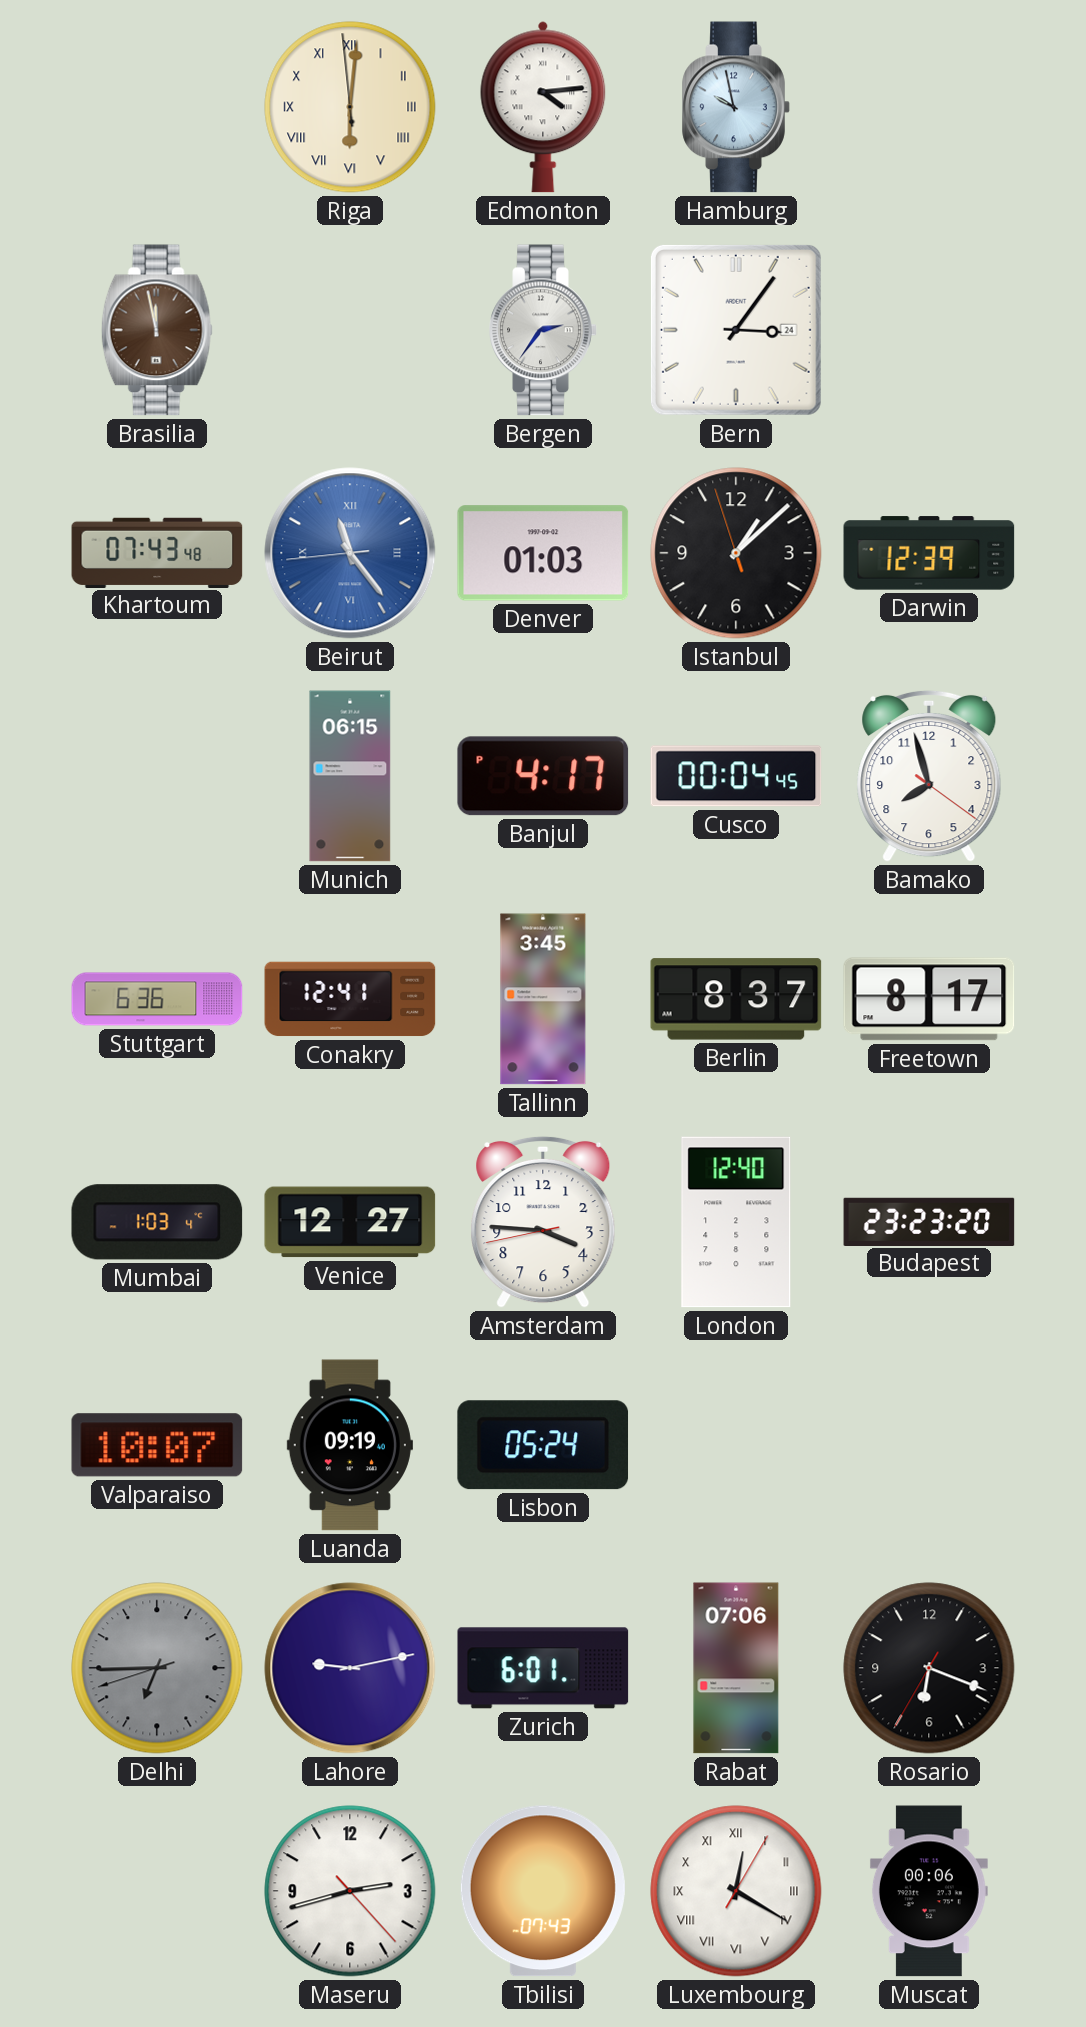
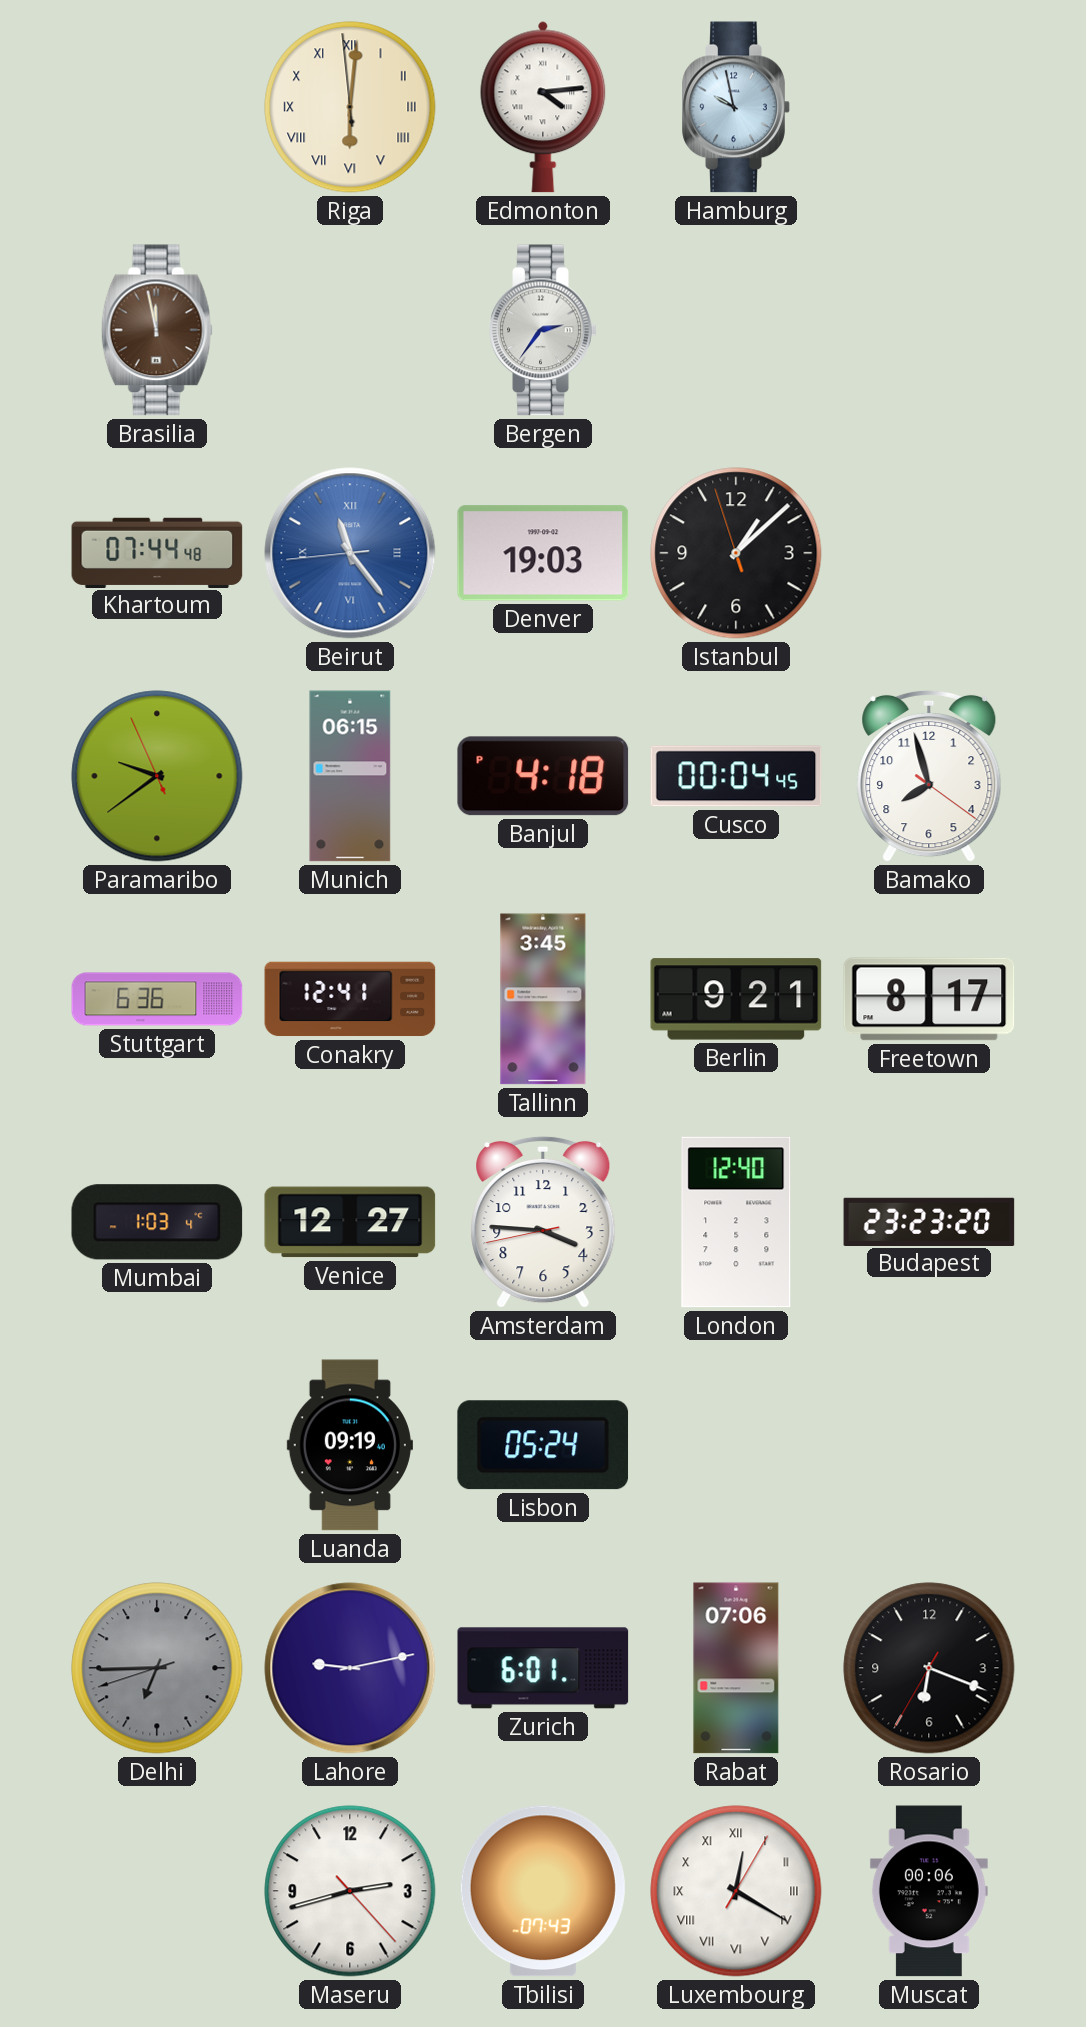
Bern: 3:06 -> none
Khartoum: 07:43 -> 07:44
Denver: 01:03 -> 19:03
Darwin: 12:39 -> none
Paramaribo: none -> 9:38
Banjul: 4:17 -> 4:18
Berlin: 8:37 -> 9:21
Valparaiso: 10:07 -> none
